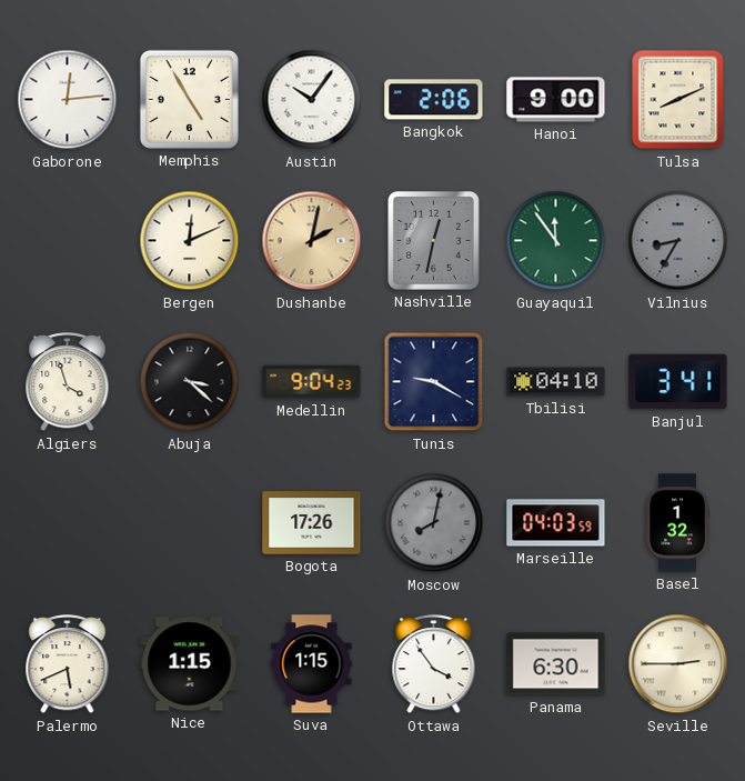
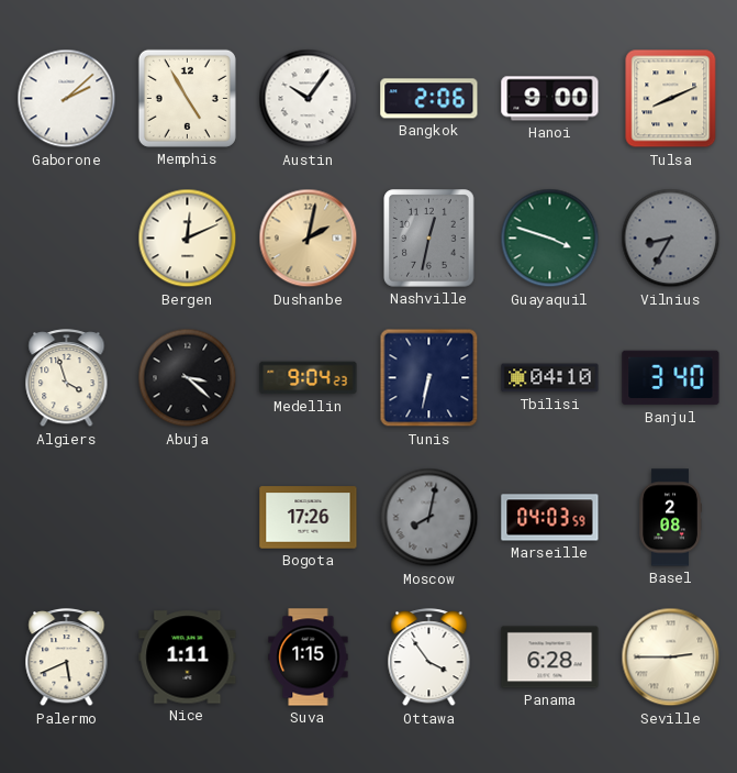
Gaborone: 12:14 -> 2:08
Guayaquil: 11:54 -> 3:48
Tunis: 9:20 -> 6:32
Banjul: 3:41 -> 3:40
Basel: 1:32 -> 2:08
Nice: 1:15 -> 1:11
Panama: 6:30 -> 6:28
